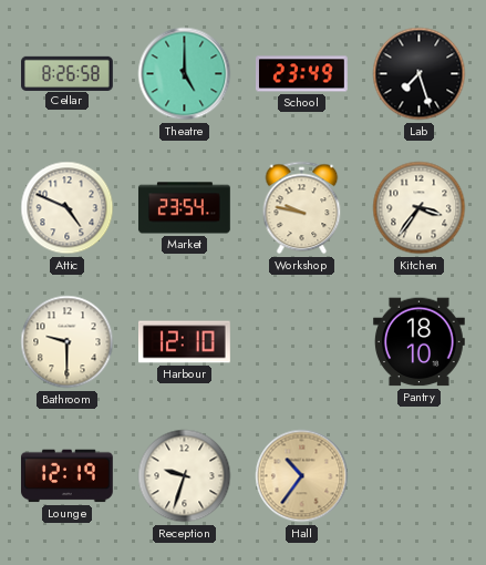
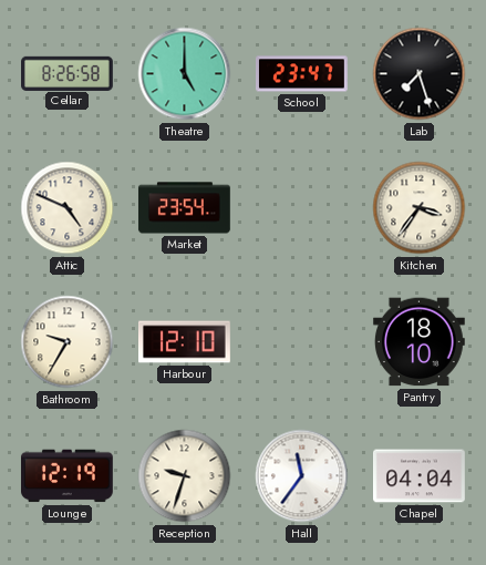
School: 23:49 -> 23:47
Workshop: 9:47 -> none
Bathroom: 9:30 -> 9:35
Hall: 10:36 -> 11:36
Hall dial: champagne -> white
Chapel: none -> 04:04
